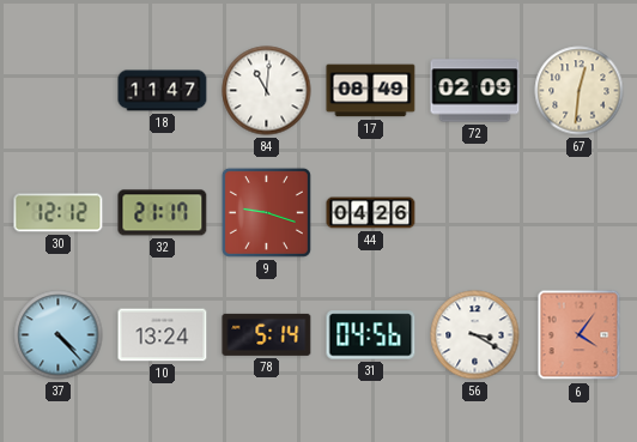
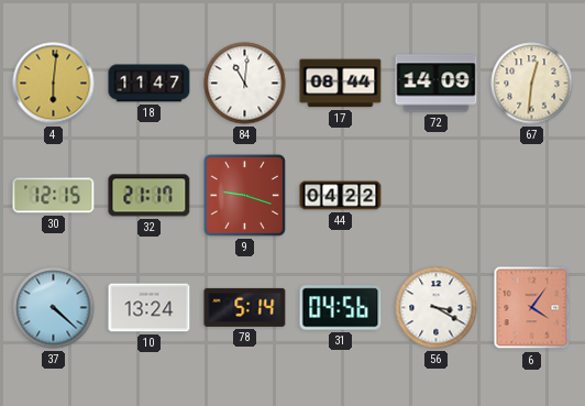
4: none -> 6:01
17: 08:49 -> 08:44
72: 02:09 -> 14:09
30: 12:12 -> 12:15
44: 04:26 -> 04:22
37: 4:23 -> 4:22
